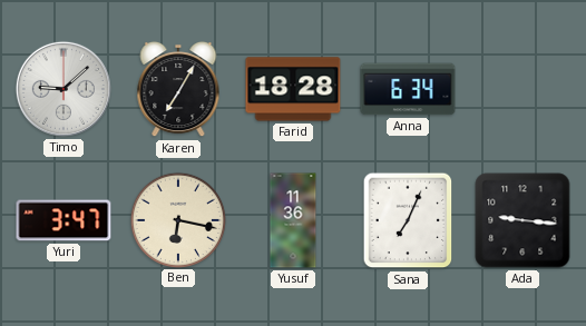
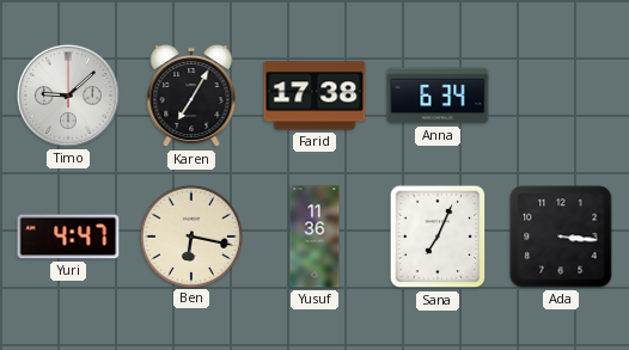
Farid: 18:28 -> 17:38
Yuri: 3:47 -> 4:47
Ada: 9:16 -> 3:16
